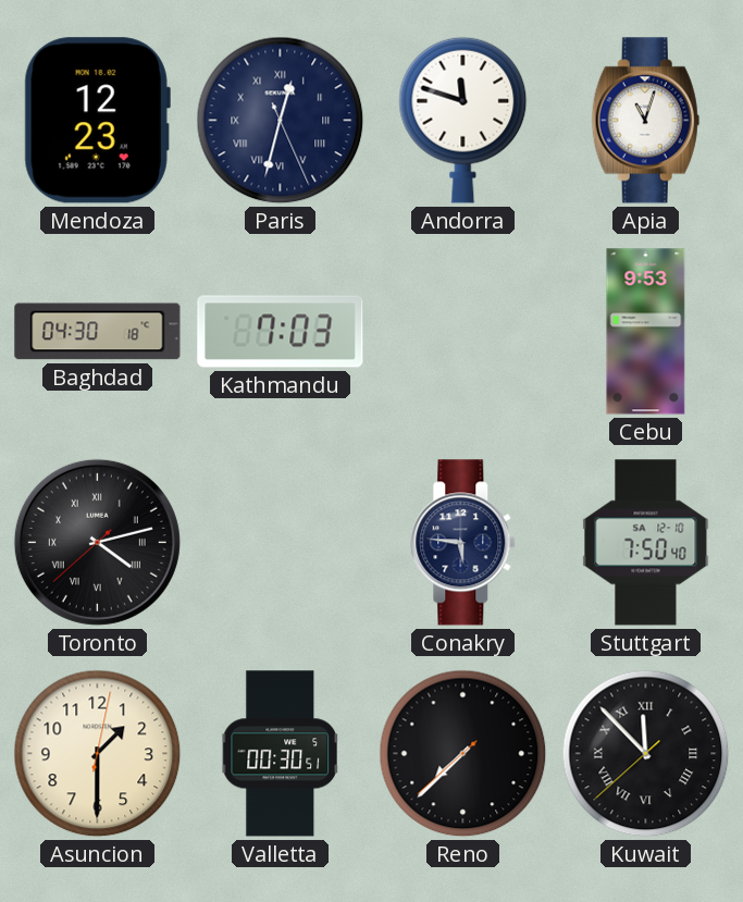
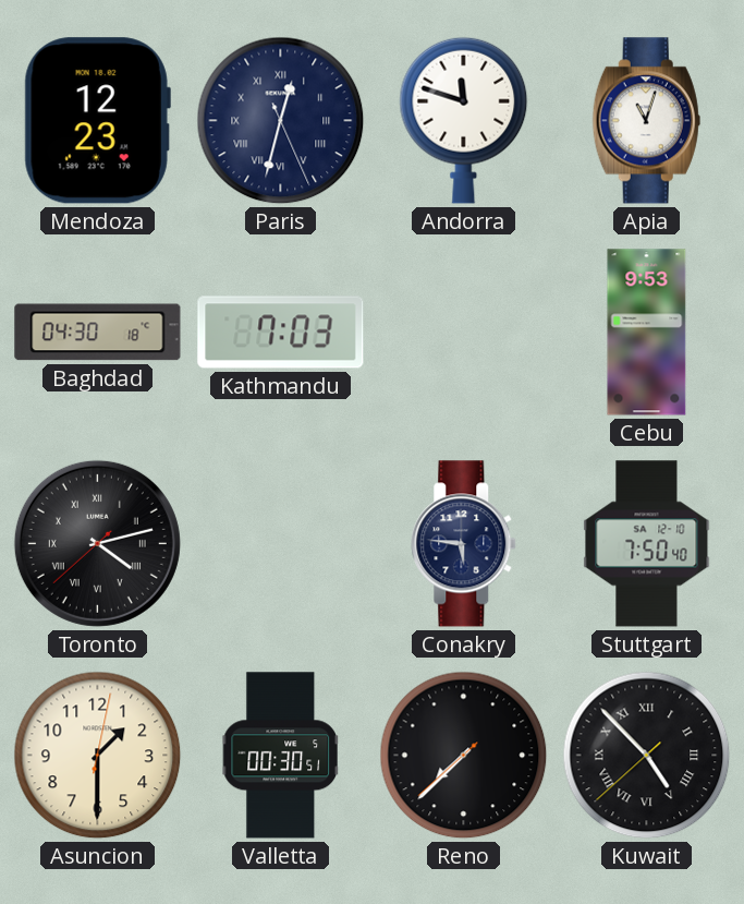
Kuwait: 11:52 -> 4:52
